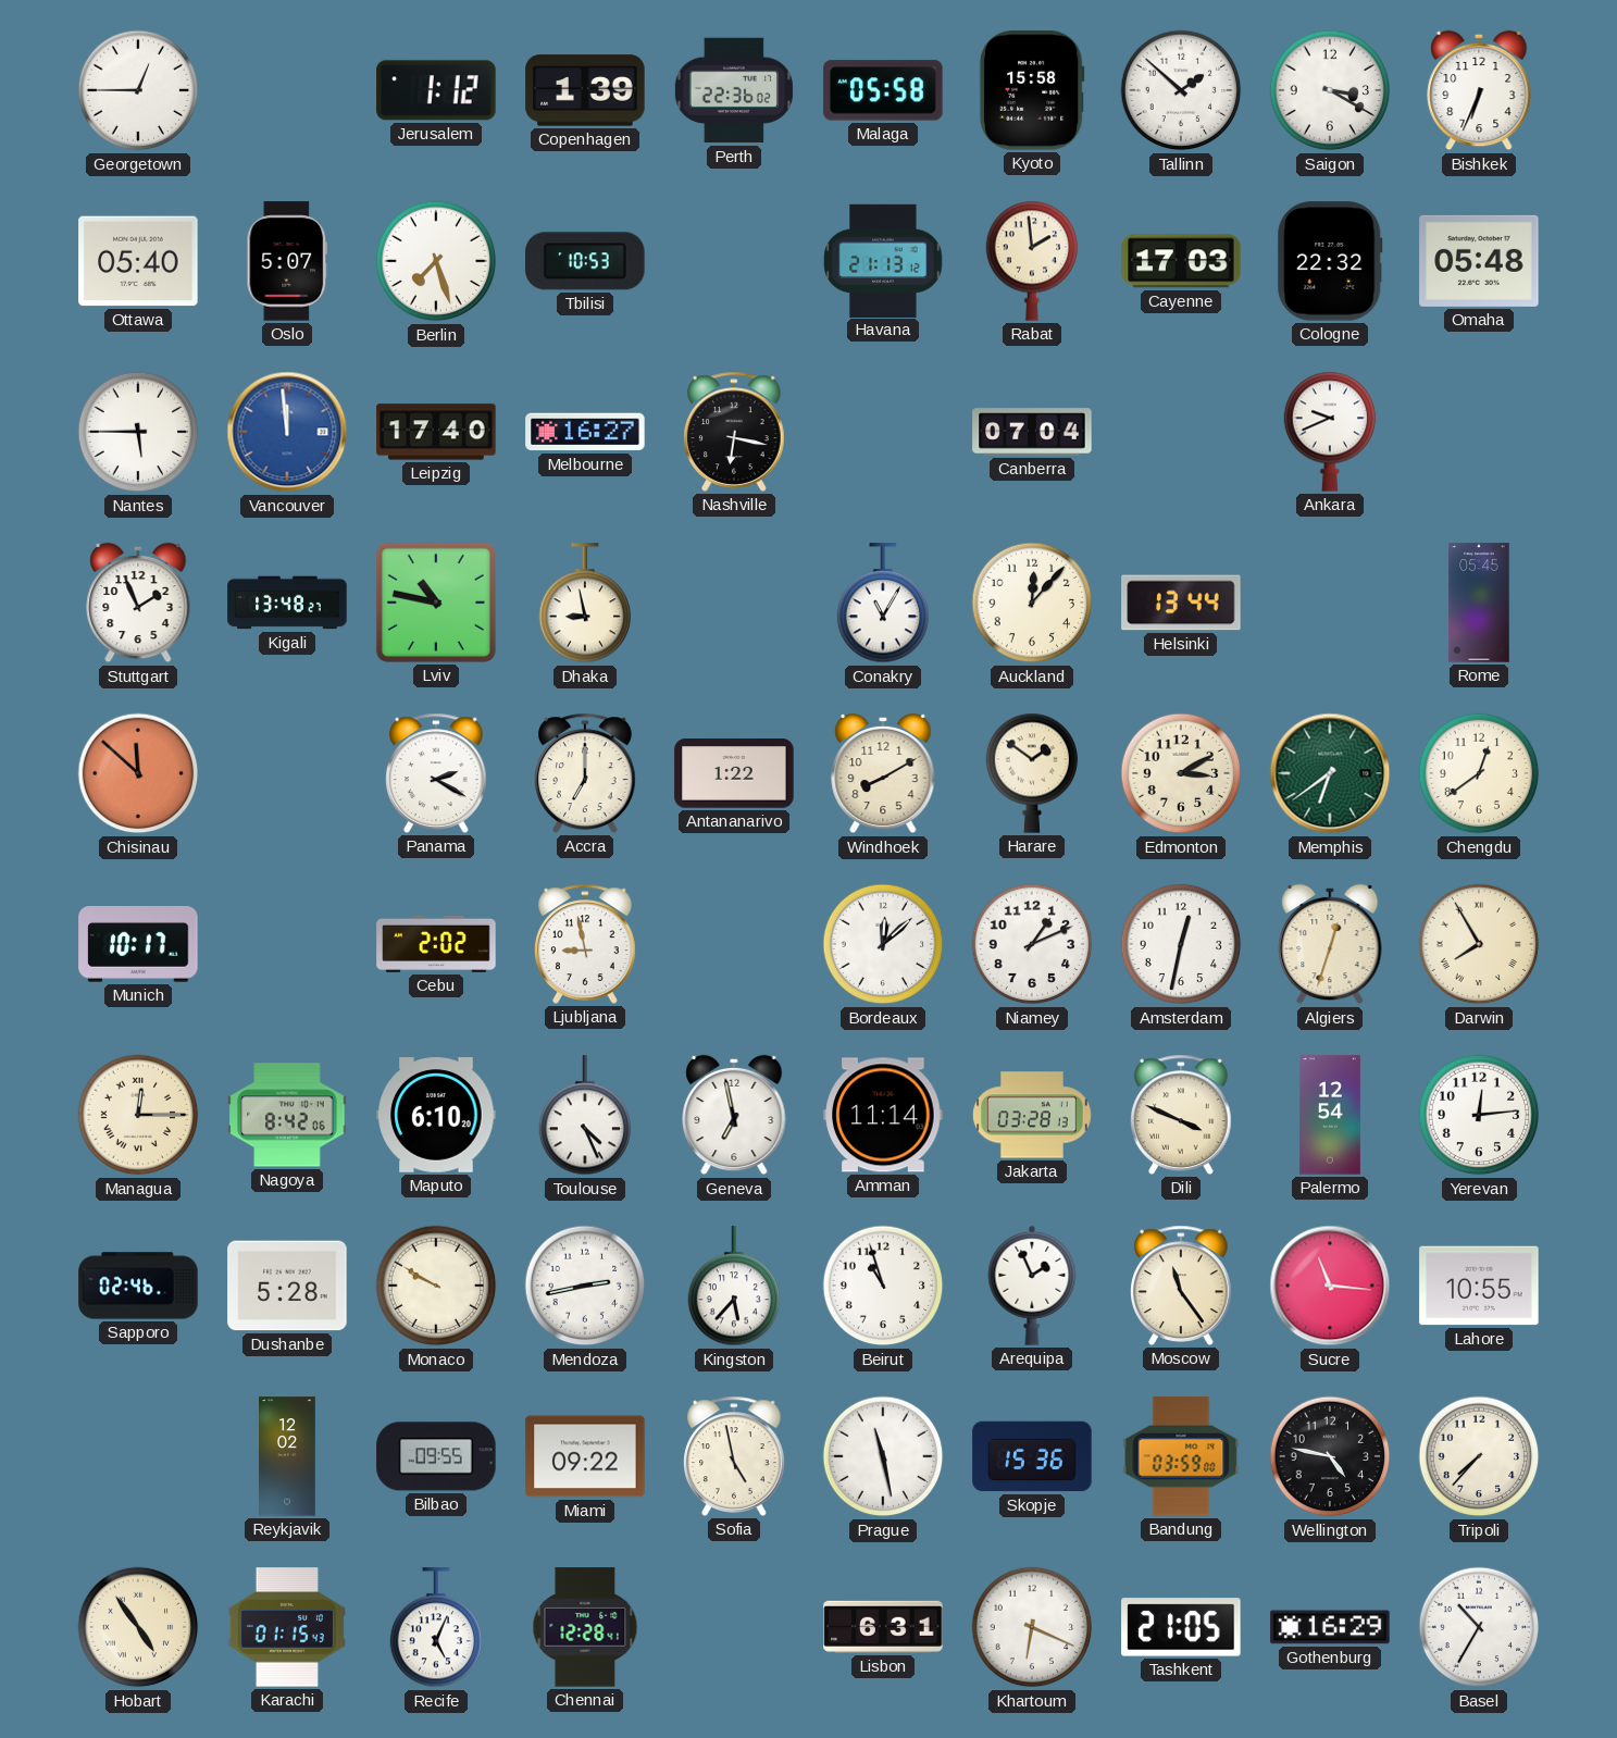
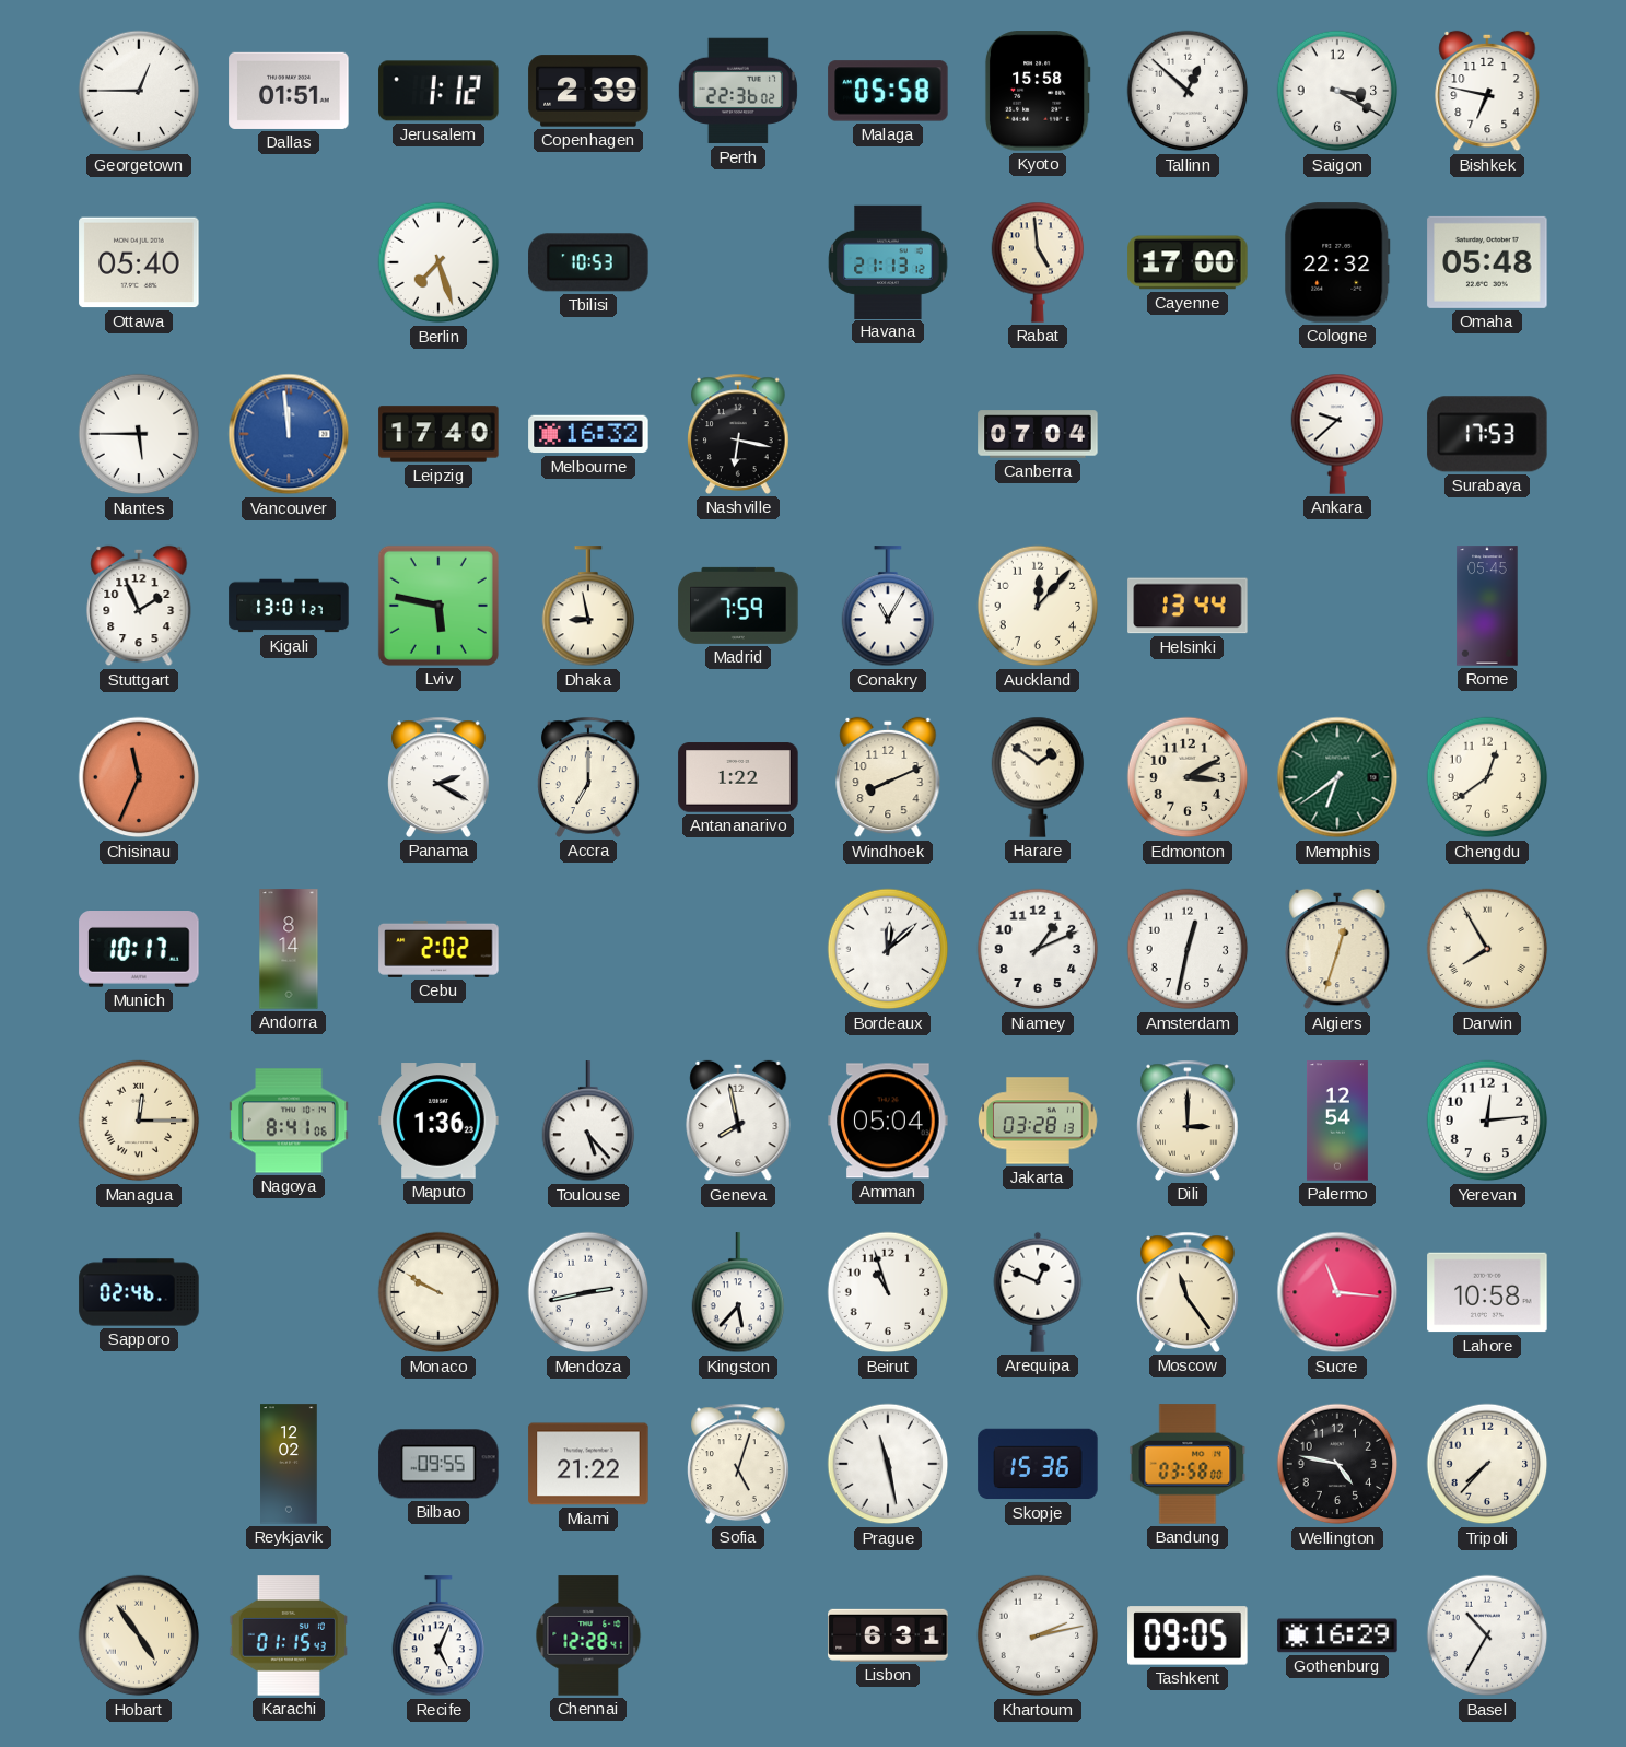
Dallas: none -> 01:51
Copenhagen: 1:39 -> 2:39
Tallinn: 1:52 -> 12:52
Bishkek: 6:34 -> 6:47
Oslo: 5:07 -> none
Rabat: 1:59 -> 4:59
Cayenne: 17:03 -> 17:00
Melbourne: 16:27 -> 16:32
Ankara: 9:41 -> 9:38
Surabaya: none -> 17:53
Kigali: 13:48 -> 13:01
Lviv: 10:47 -> 5:47
Madrid: none -> 7:59
Chisinau: 11:52 -> 11:34
Windhoek: 8:10 -> 8:11
Andorra: none -> 8:14
Ljubljana: 8:58 -> none
Nagoya: 8:42 -> 8:41
Maputo: 6:10 -> 1:36
Toulouse: 4:26 -> 5:23
Geneva: 6:58 -> 7:58
Amman: 11:14 -> 05:04
Dili: 3:49 -> 3:00
Dushanbe: 5:28 -> none
Arequipa: 1:56 -> 12:49
Lahore: 10:55 -> 10:58
Miami: 09:22 -> 21:22
Sofia: 4:58 -> 5:03
Bandung: 03:59 -> 03:58
Khartoum: 6:19 -> 2:13
Tashkent: 21:05 -> 09:05
